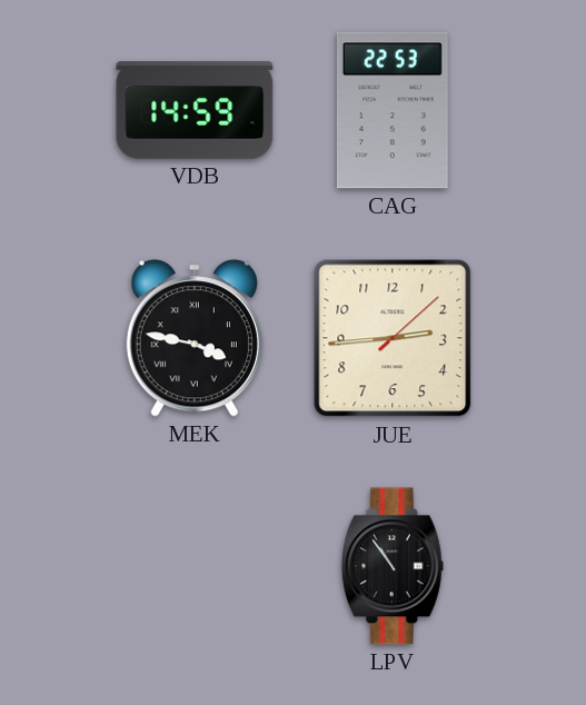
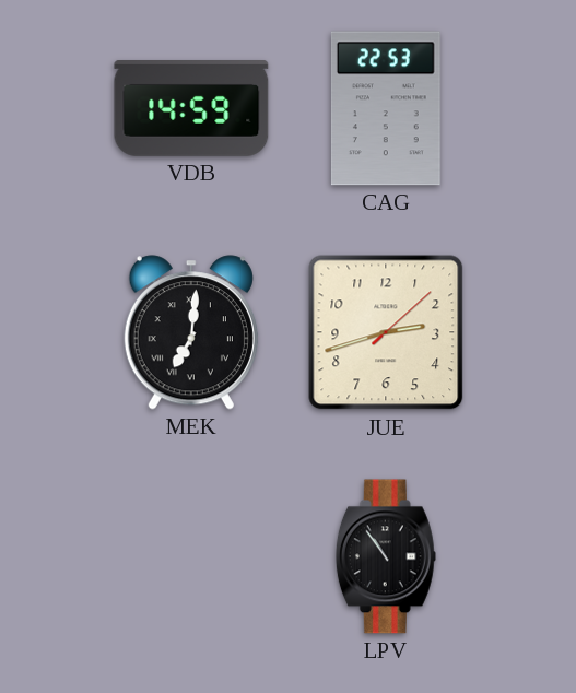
MEK: 3:47 -> 7:01
JUE: 2:44 -> 2:42
